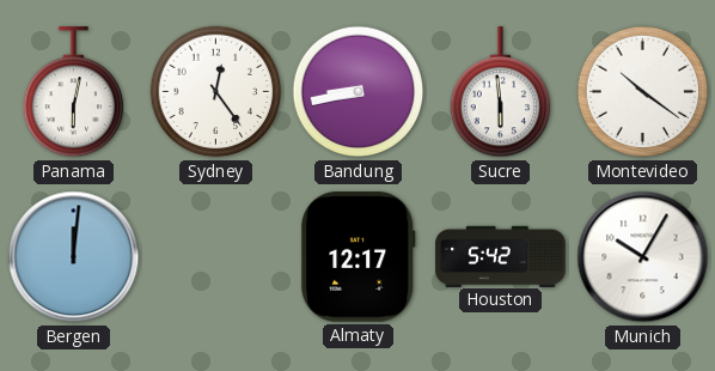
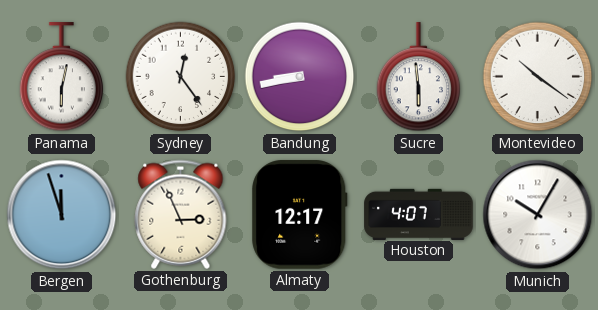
Bergen: 12:01 -> 11:57
Gothenburg: none -> 2:56
Houston: 5:42 -> 4:07
